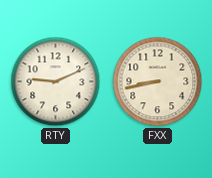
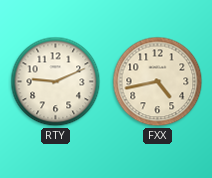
FXX: 8:43 -> 4:43
